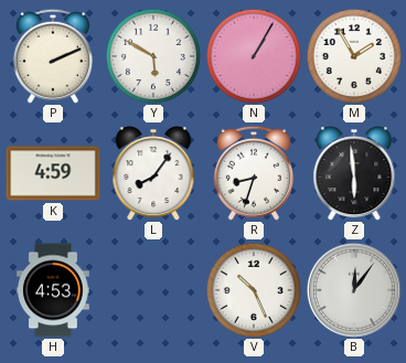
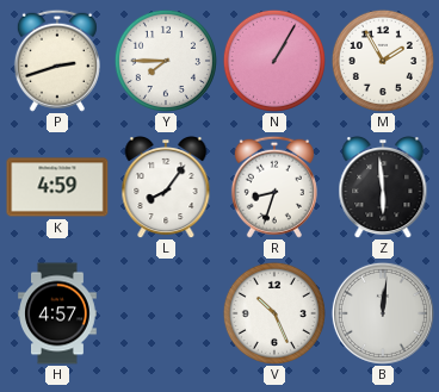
P: 2:11 -> 2:42
Y: 5:50 -> 7:45
H: 4:53 -> 4:57
B: 12:06 -> 12:01
